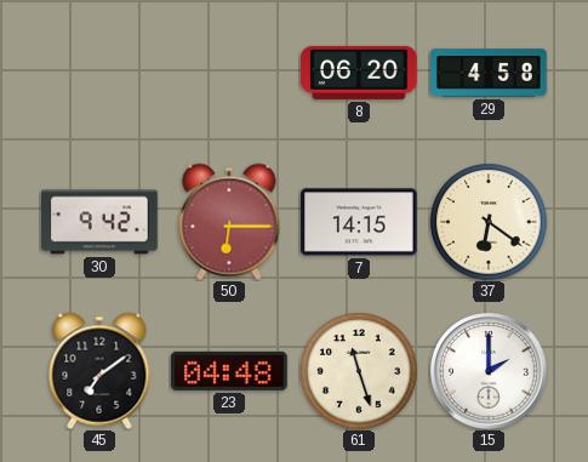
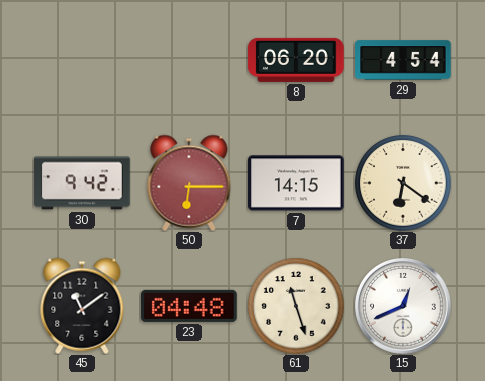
29: 4:58 -> 4:54
45: 7:09 -> 11:09
15: 2:00 -> 12:41
